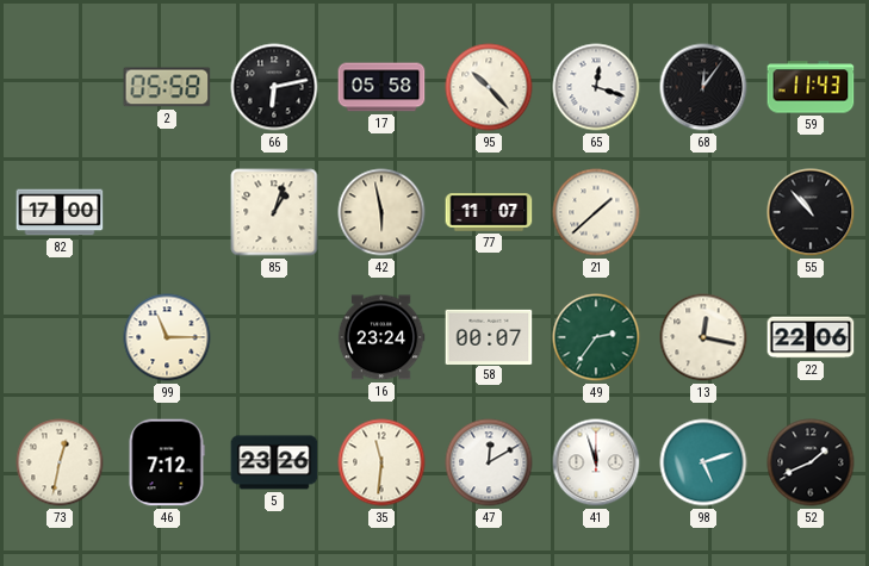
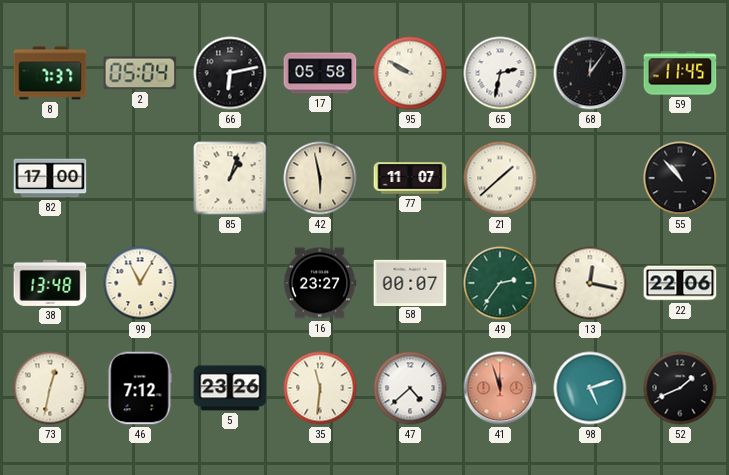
8: none -> 7:37
2: 05:58 -> 05:04
95: 10:23 -> 9:50
65: 12:18 -> 2:32
59: 11:43 -> 11:45
38: none -> 13:48
99: 11:15 -> 11:05
16: 23:24 -> 23:27
47: 12:10 -> 4:38
41 dial: white -> salmon
